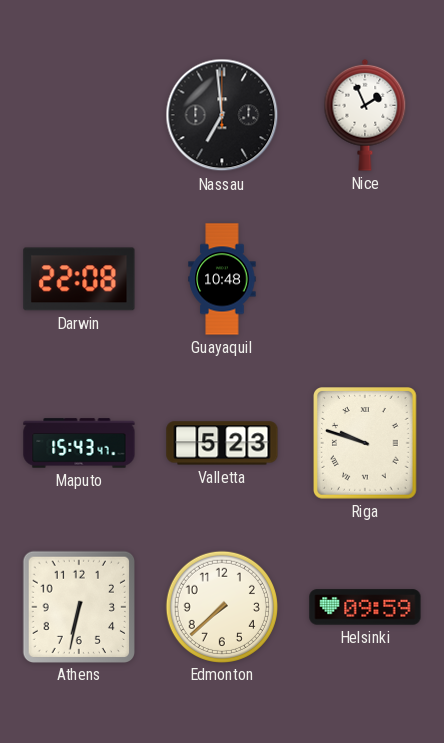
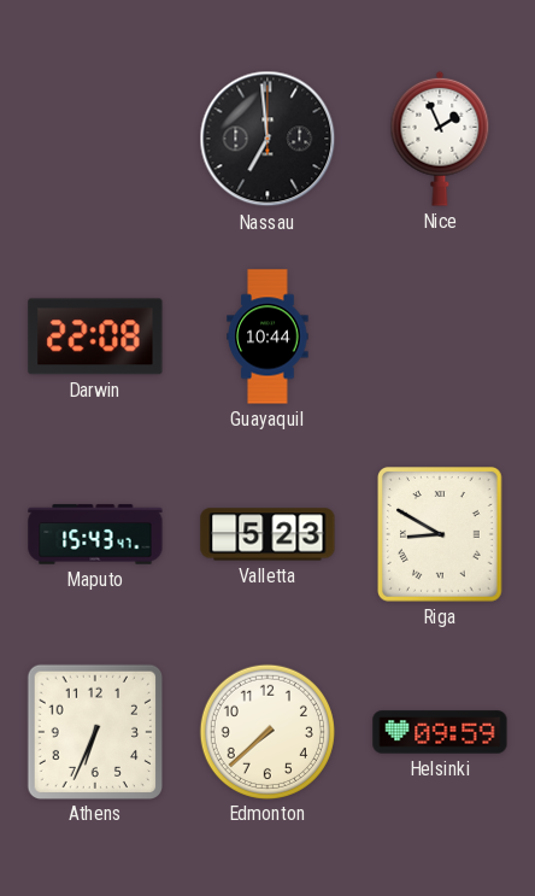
Guayaquil: 10:48 -> 10:44
Riga: 9:48 -> 8:50
Athens: 6:32 -> 6:34
